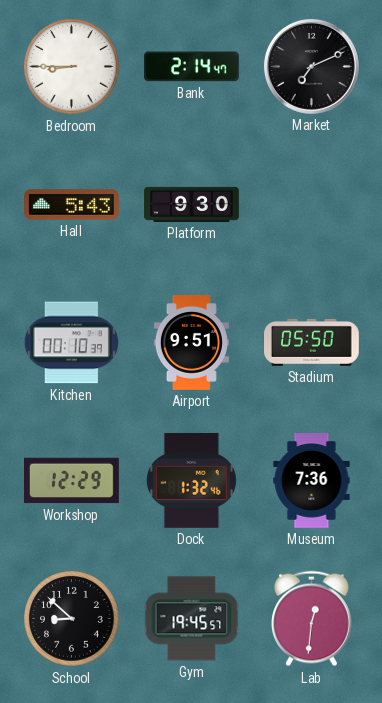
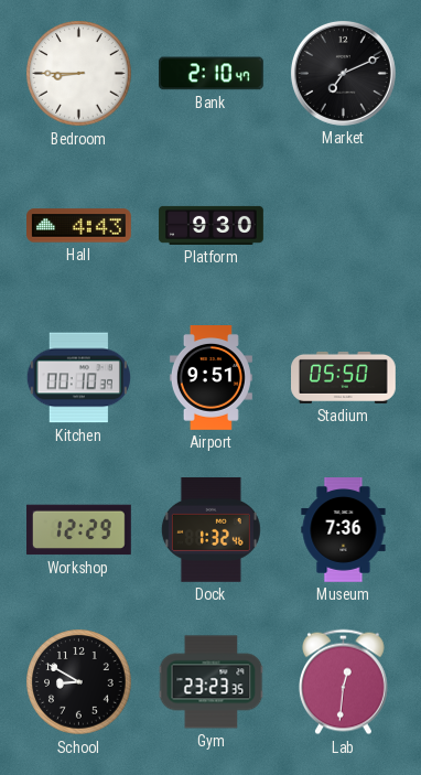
Bank: 2:14 -> 2:10
Hall: 5:43 -> 4:43
School: 8:52 -> 8:50
Gym: 19:45 -> 23:23
